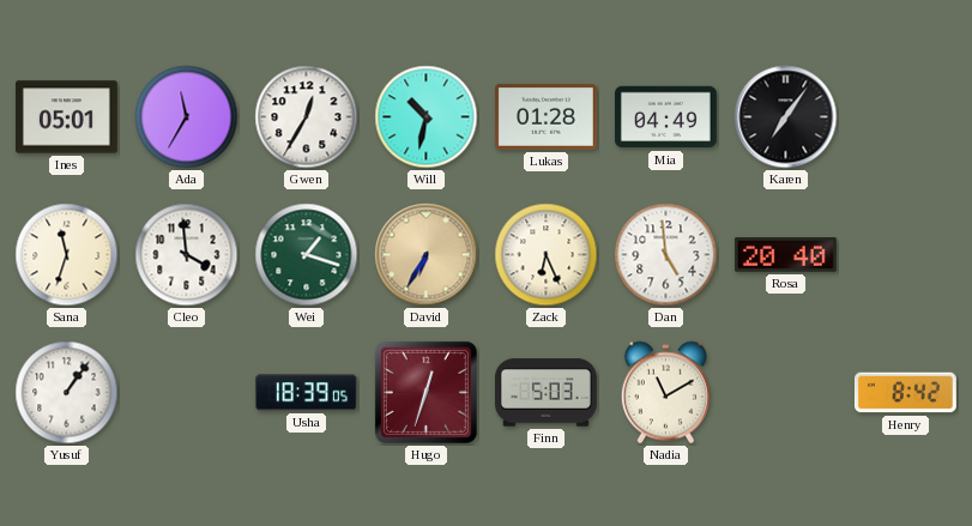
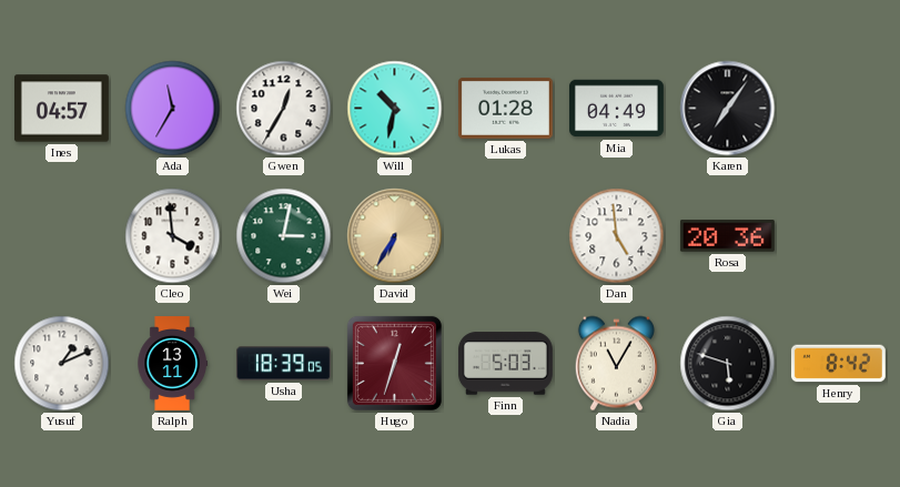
Ines: 05:01 -> 04:57
Sana: 11:33 -> none
Wei: 1:18 -> 3:02
Zack: 6:26 -> none
Rosa: 20:40 -> 20:36
Yusuf: 1:06 -> 1:11
Ralph: none -> 13:11
Nadia: 11:10 -> 11:05
Gia: none -> 5:48
